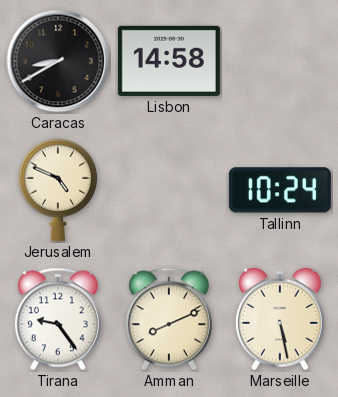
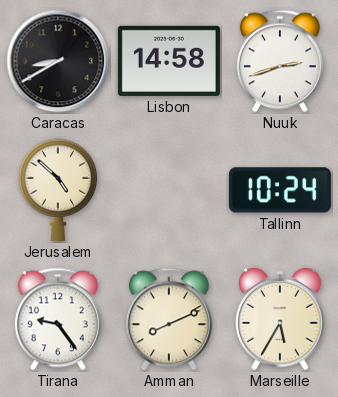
Nuuk: none -> 2:42
Jerusalem: 4:49 -> 4:52
Marseille: 5:28 -> 5:35
